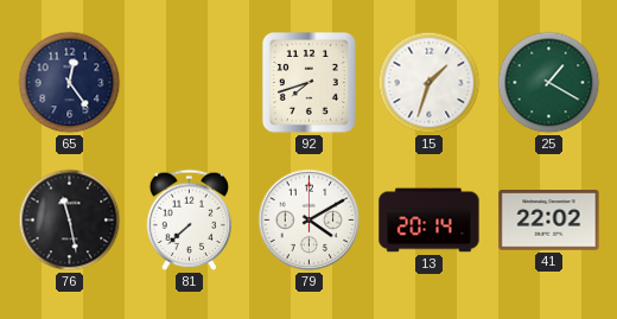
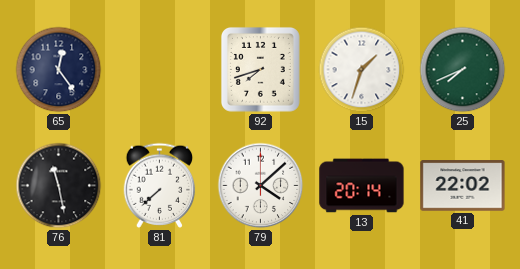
25: 1:20 -> 7:41
79: 4:10 -> 4:08
